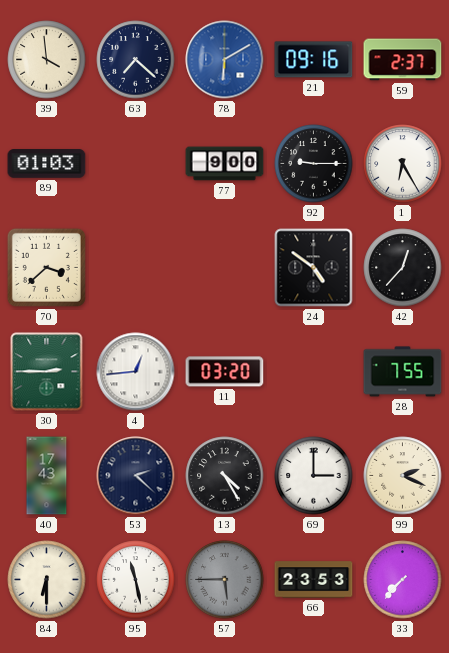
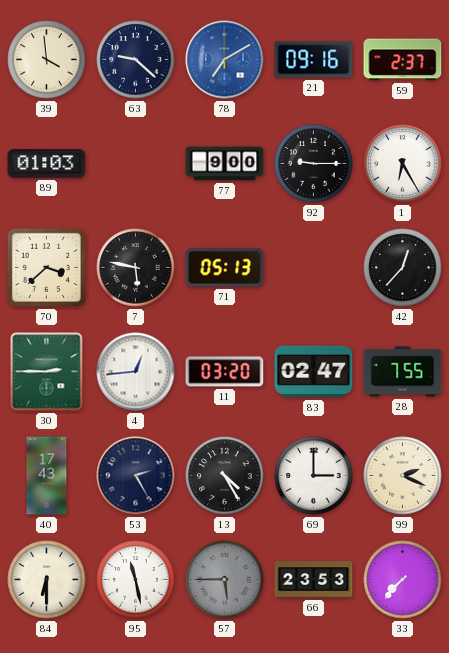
63: 7:22 -> 9:22
78: 6:10 -> 7:10
7: none -> 5:47
71: none -> 05:13
24: 4:51 -> none
83: none -> 02:47
53: 2:22 -> 2:25
